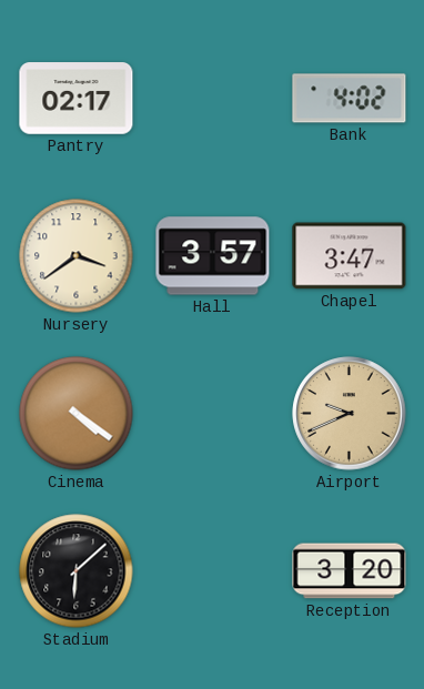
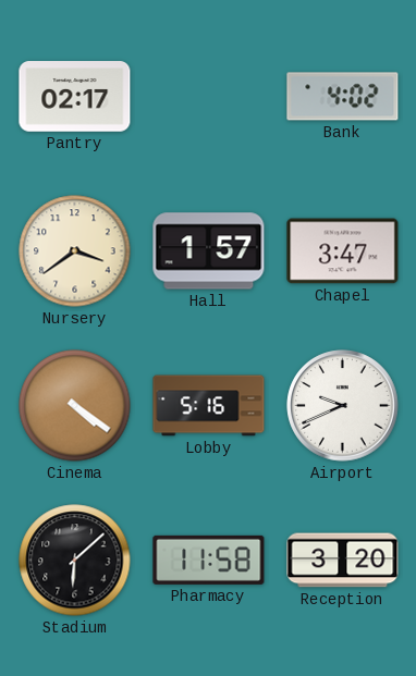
Hall: 3:57 -> 1:57
Lobby: none -> 5:16
Airport dial: champagne -> white
Pharmacy: none -> 11:58
